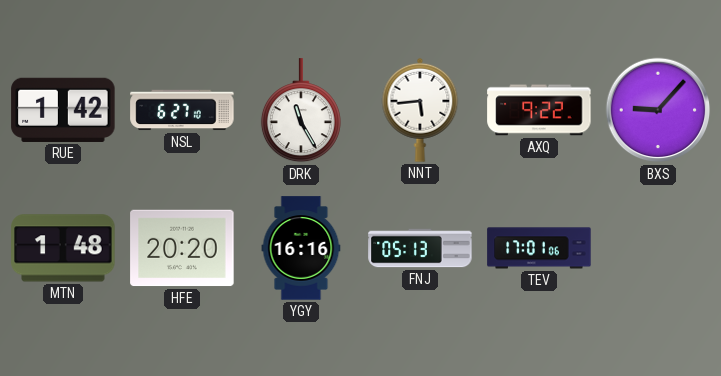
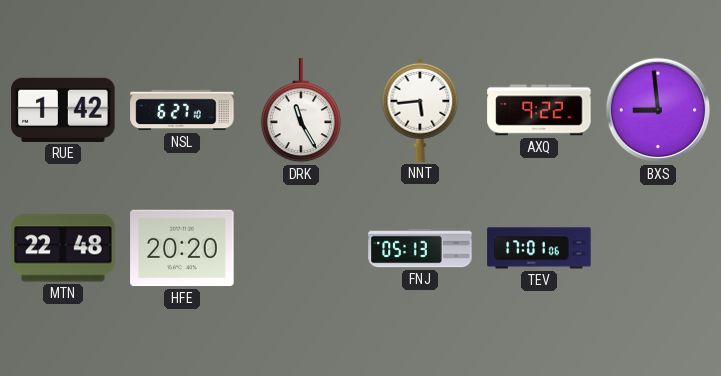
BXS: 9:07 -> 8:59
MTN: 1:48 -> 22:48
YGY: 16:16 -> none
